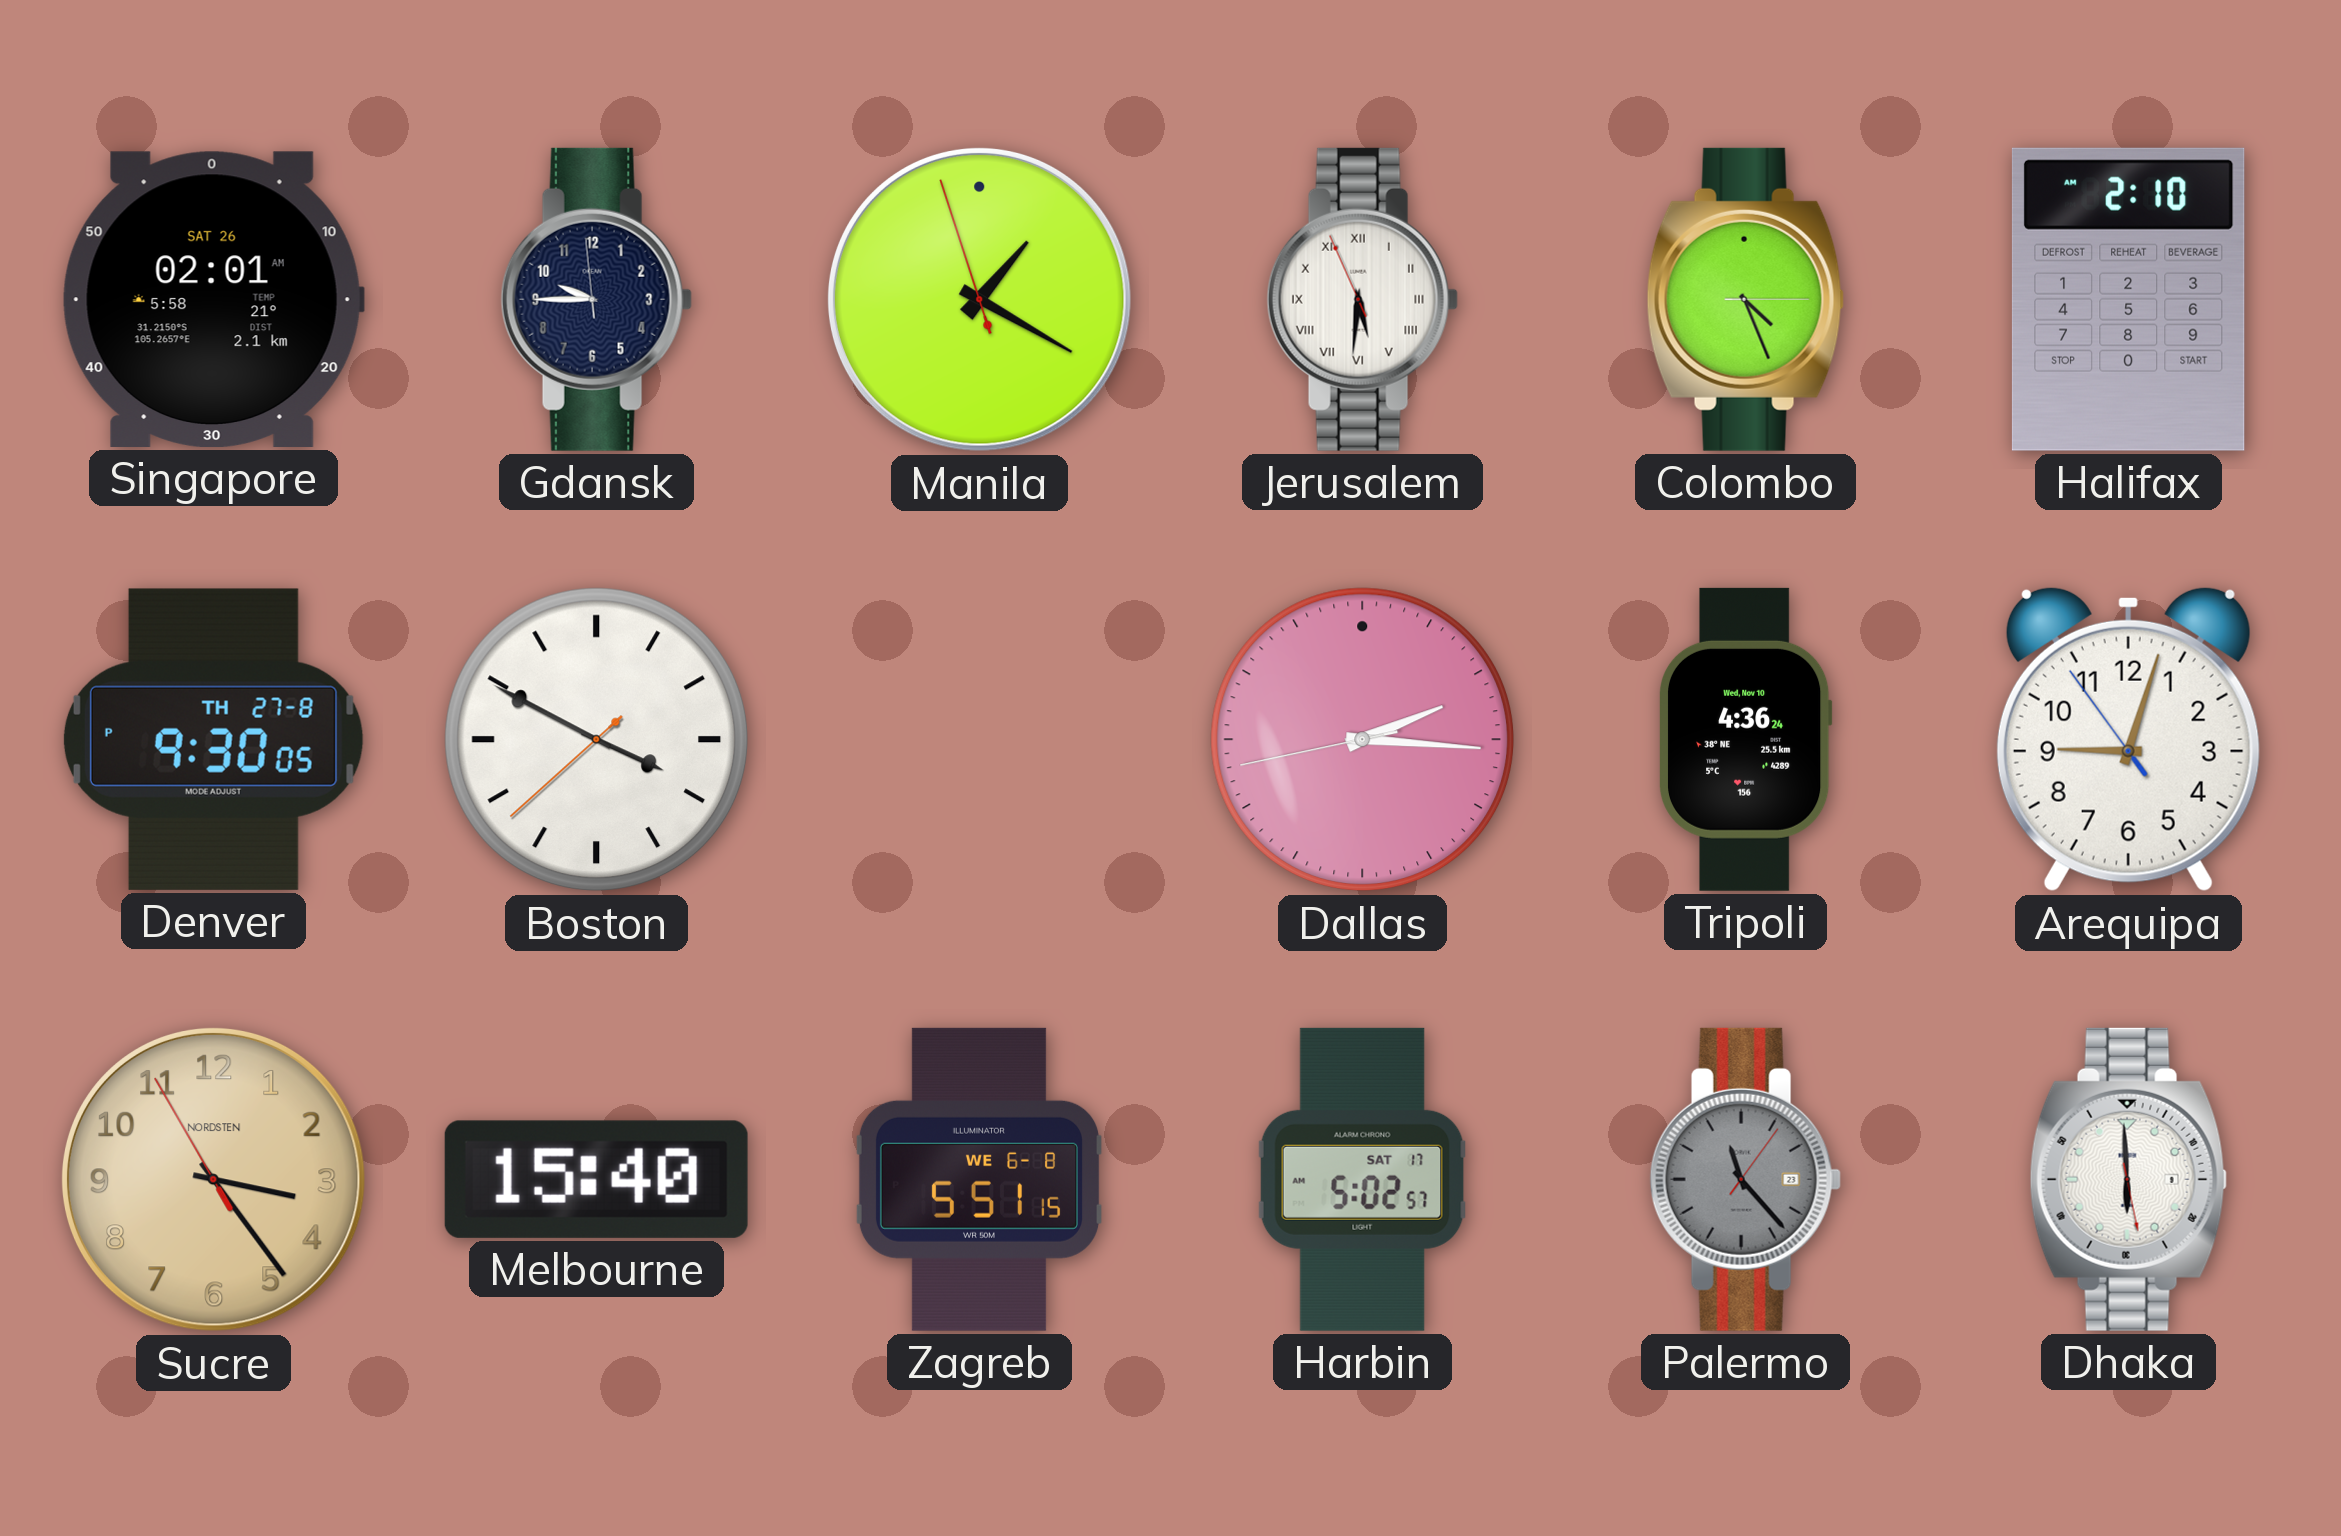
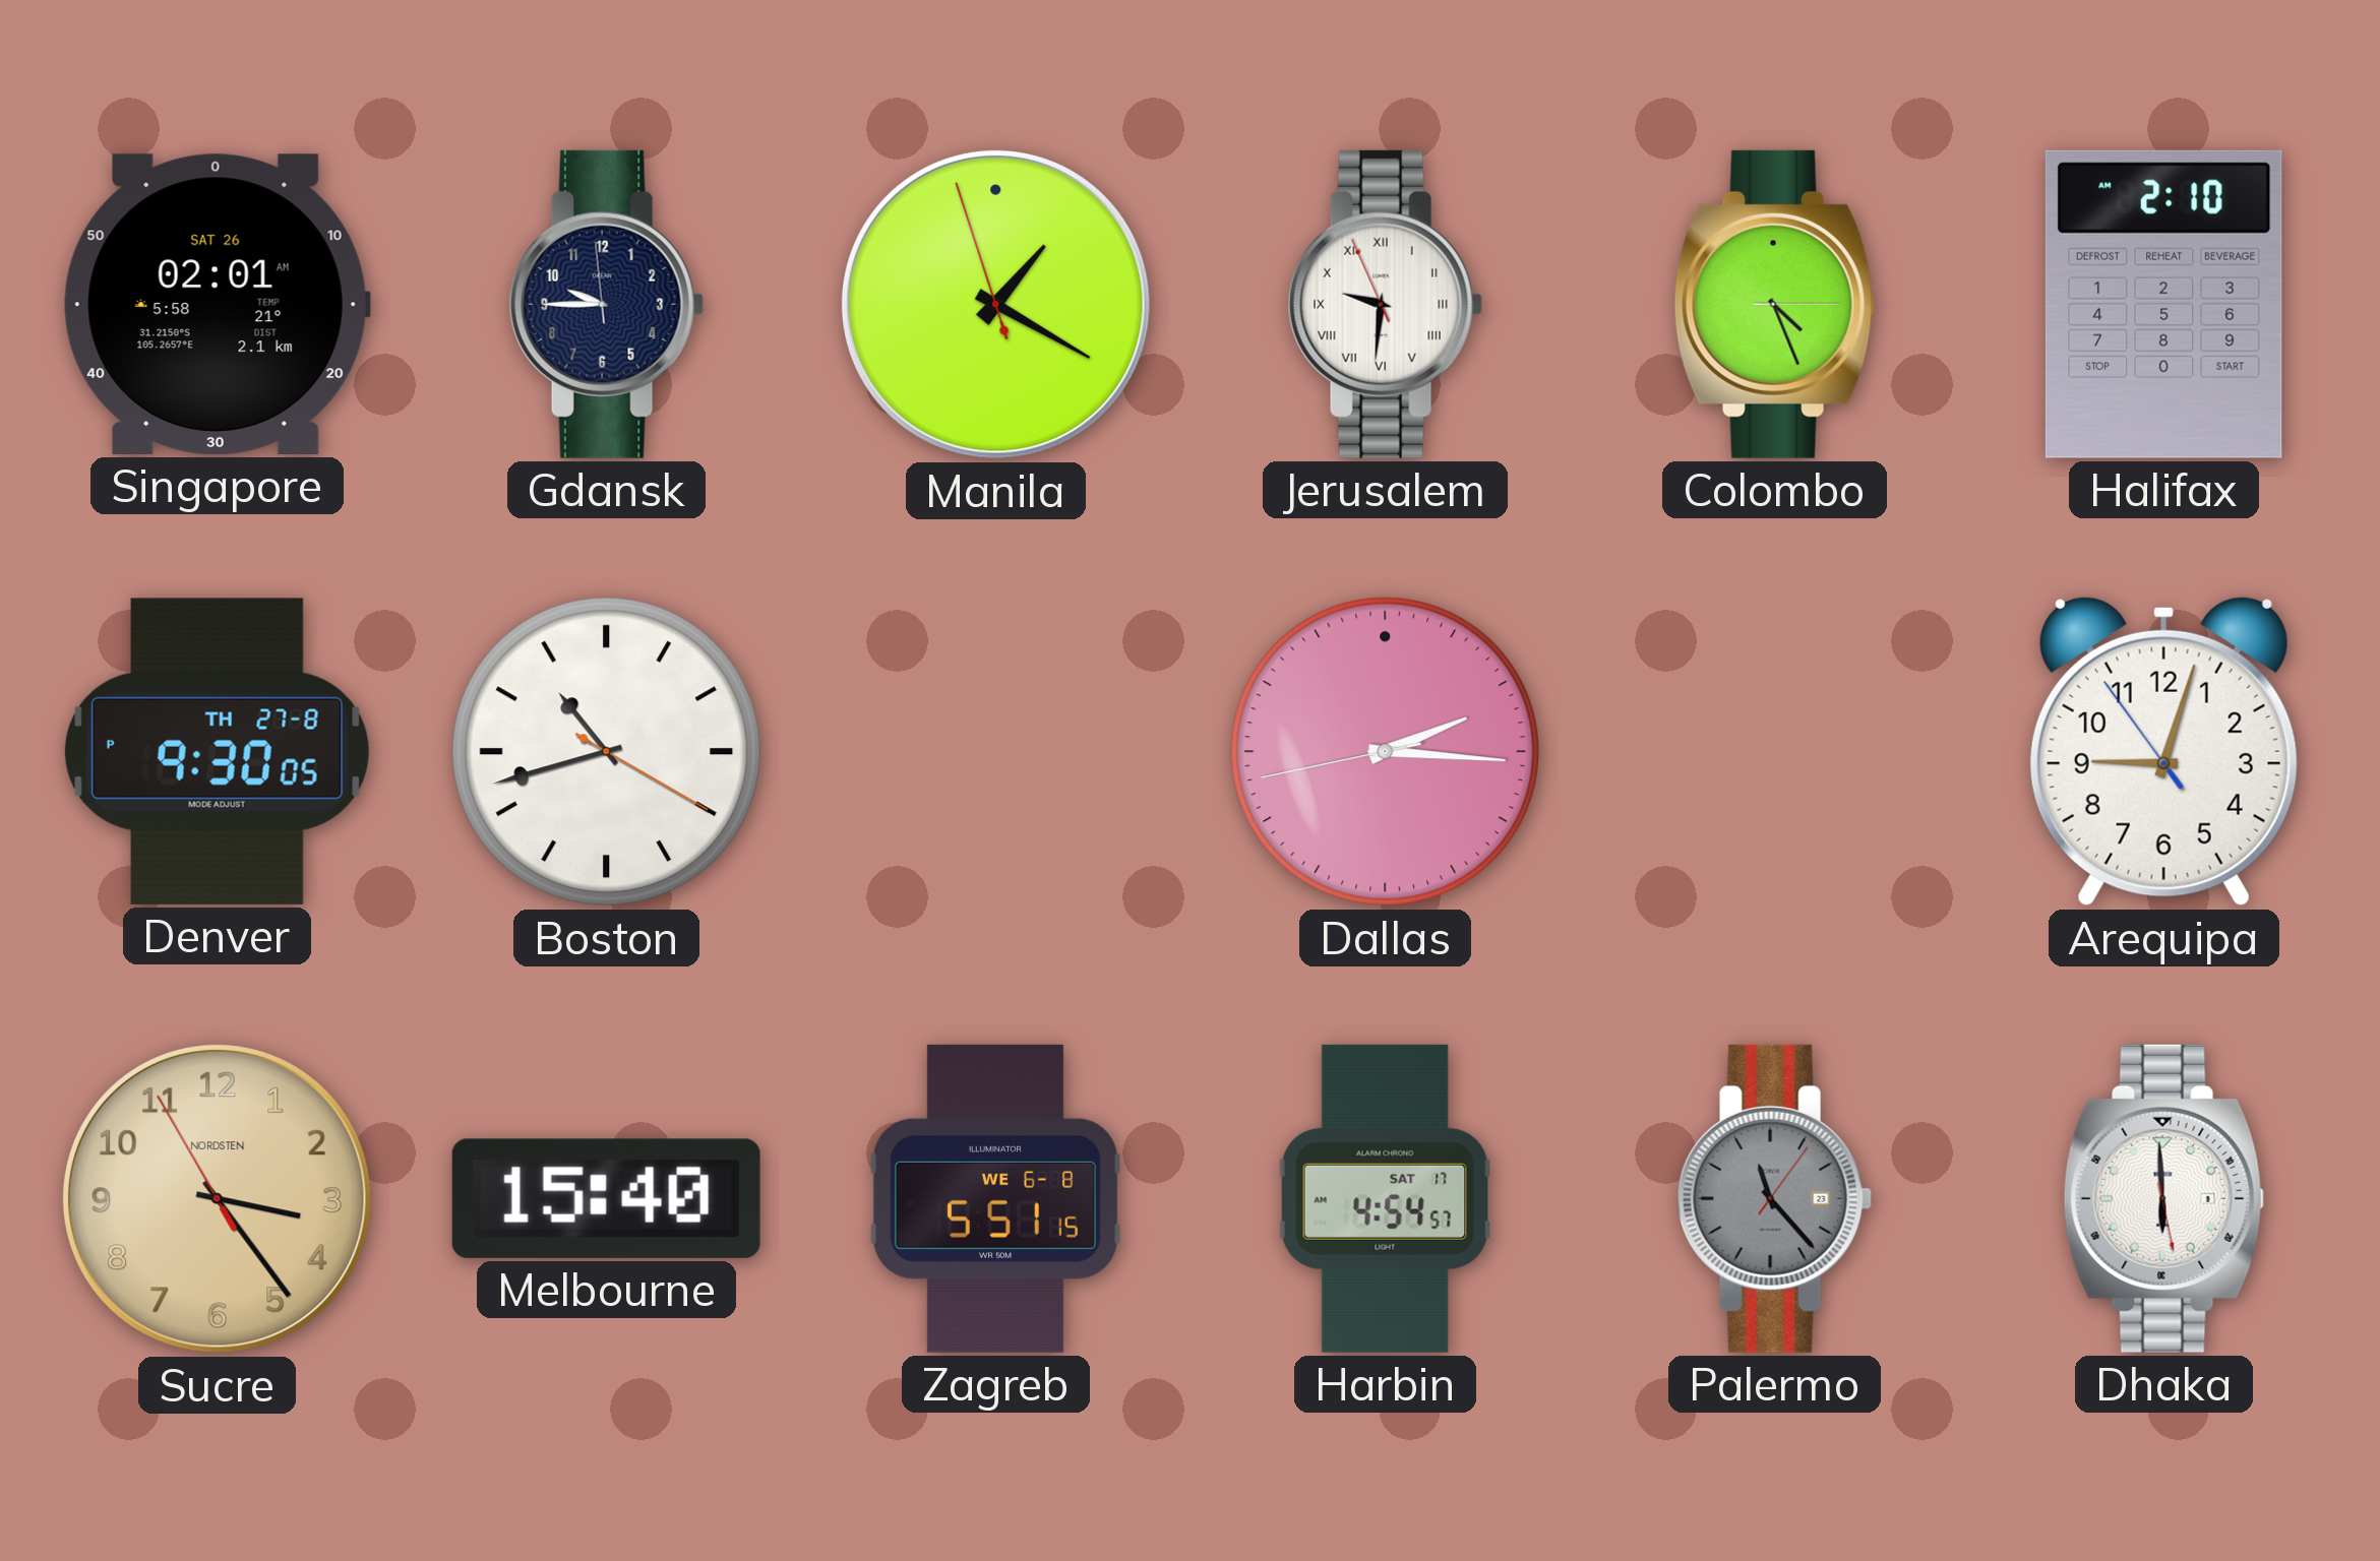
Jerusalem: 5:30 -> 9:30
Boston: 3:49 -> 10:42
Tripoli: 4:36 -> none
Harbin: 5:02 -> 4:54
